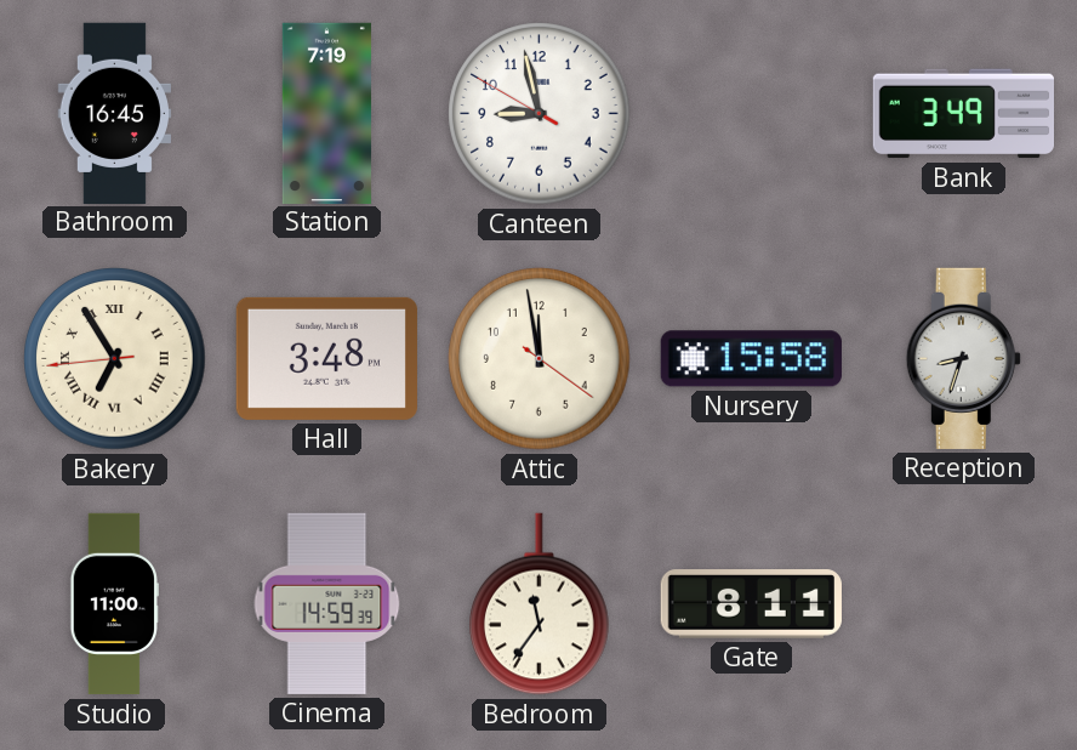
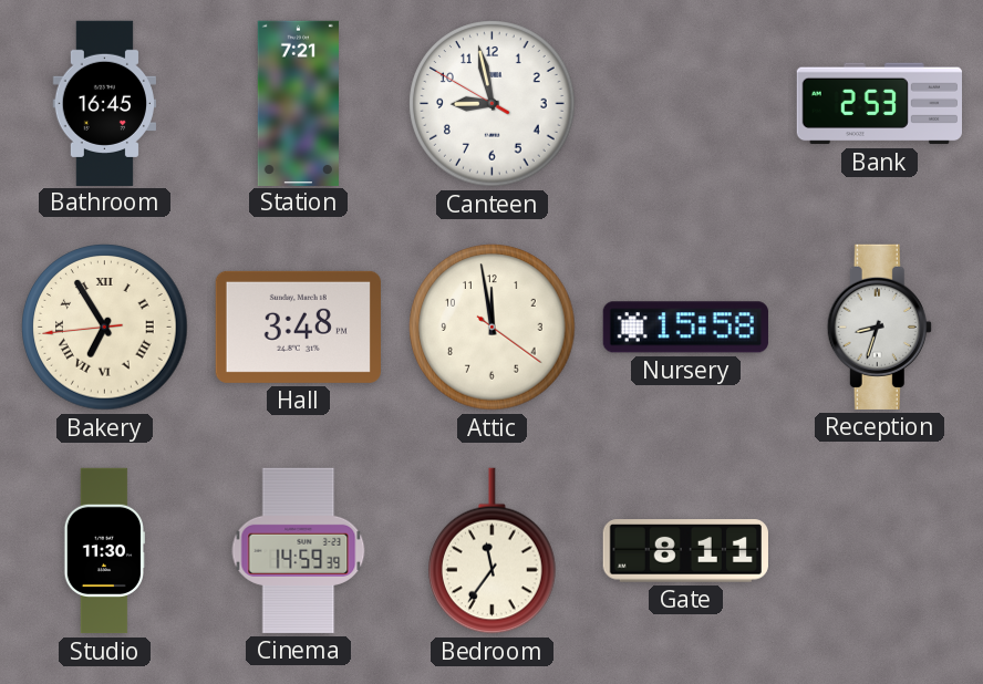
Station: 7:19 -> 7:21
Bank: 3:49 -> 2:53
Studio: 11:00 -> 11:30
